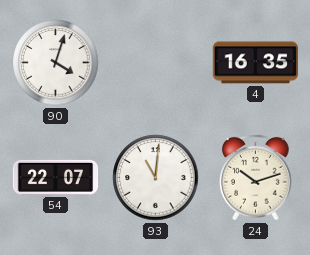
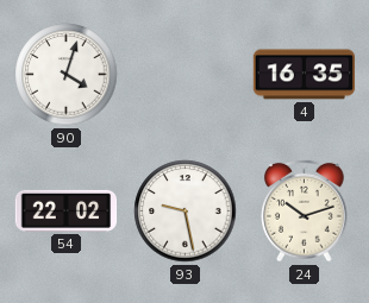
54: 22:07 -> 22:02
93: 11:01 -> 9:28
